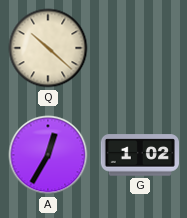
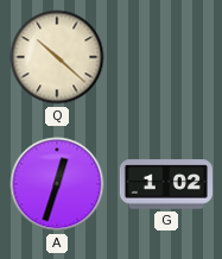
A: 12:35 -> 12:33
